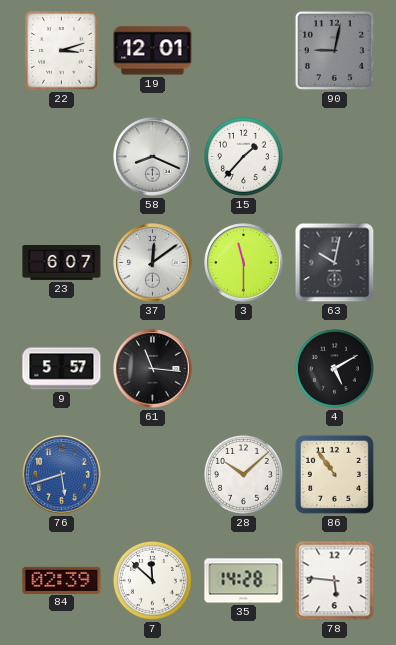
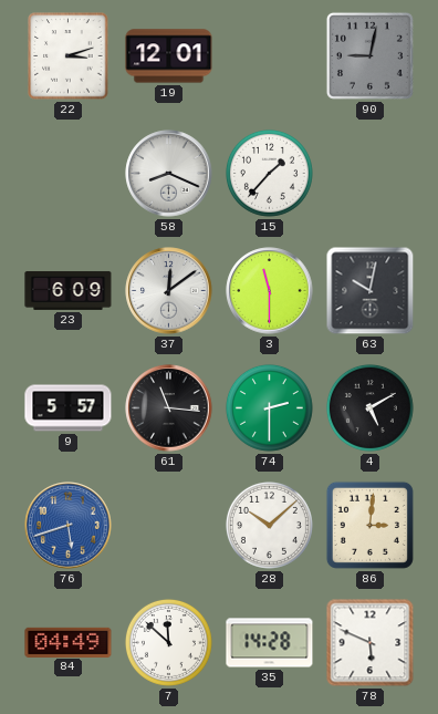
23: 6:07 -> 6:09
74: none -> 2:30
86: 10:54 -> 3:01
84: 02:39 -> 04:49
78: 5:46 -> 5:49
